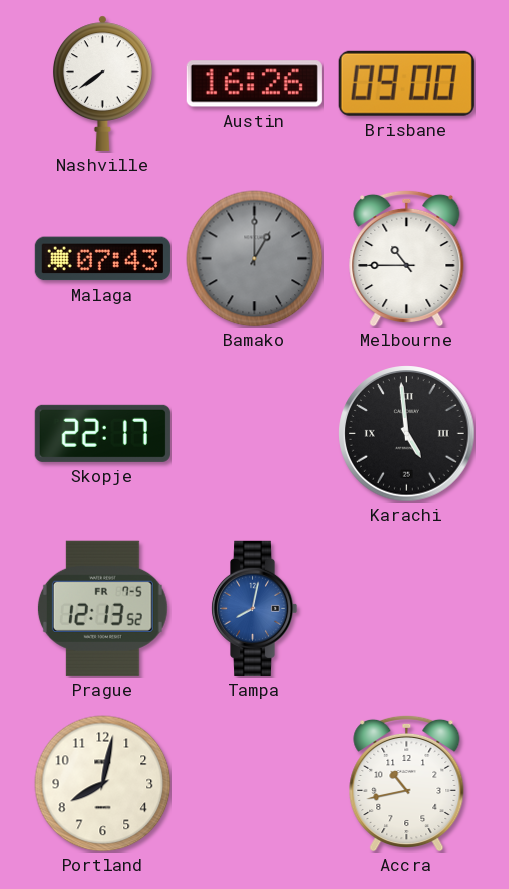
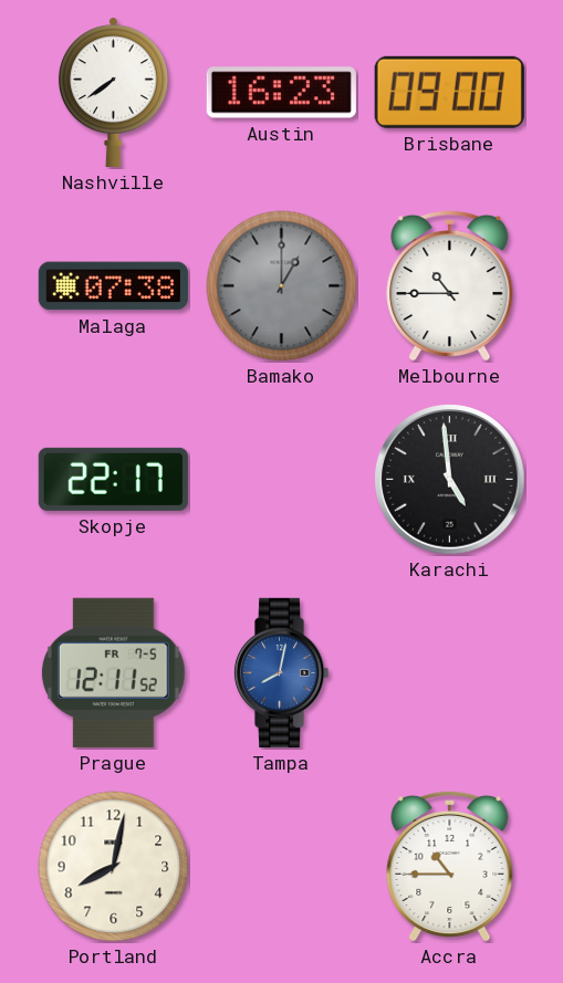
Austin: 16:26 -> 16:23
Malaga: 07:43 -> 07:38
Prague: 12:13 -> 12:11
Accra: 10:43 -> 10:45
